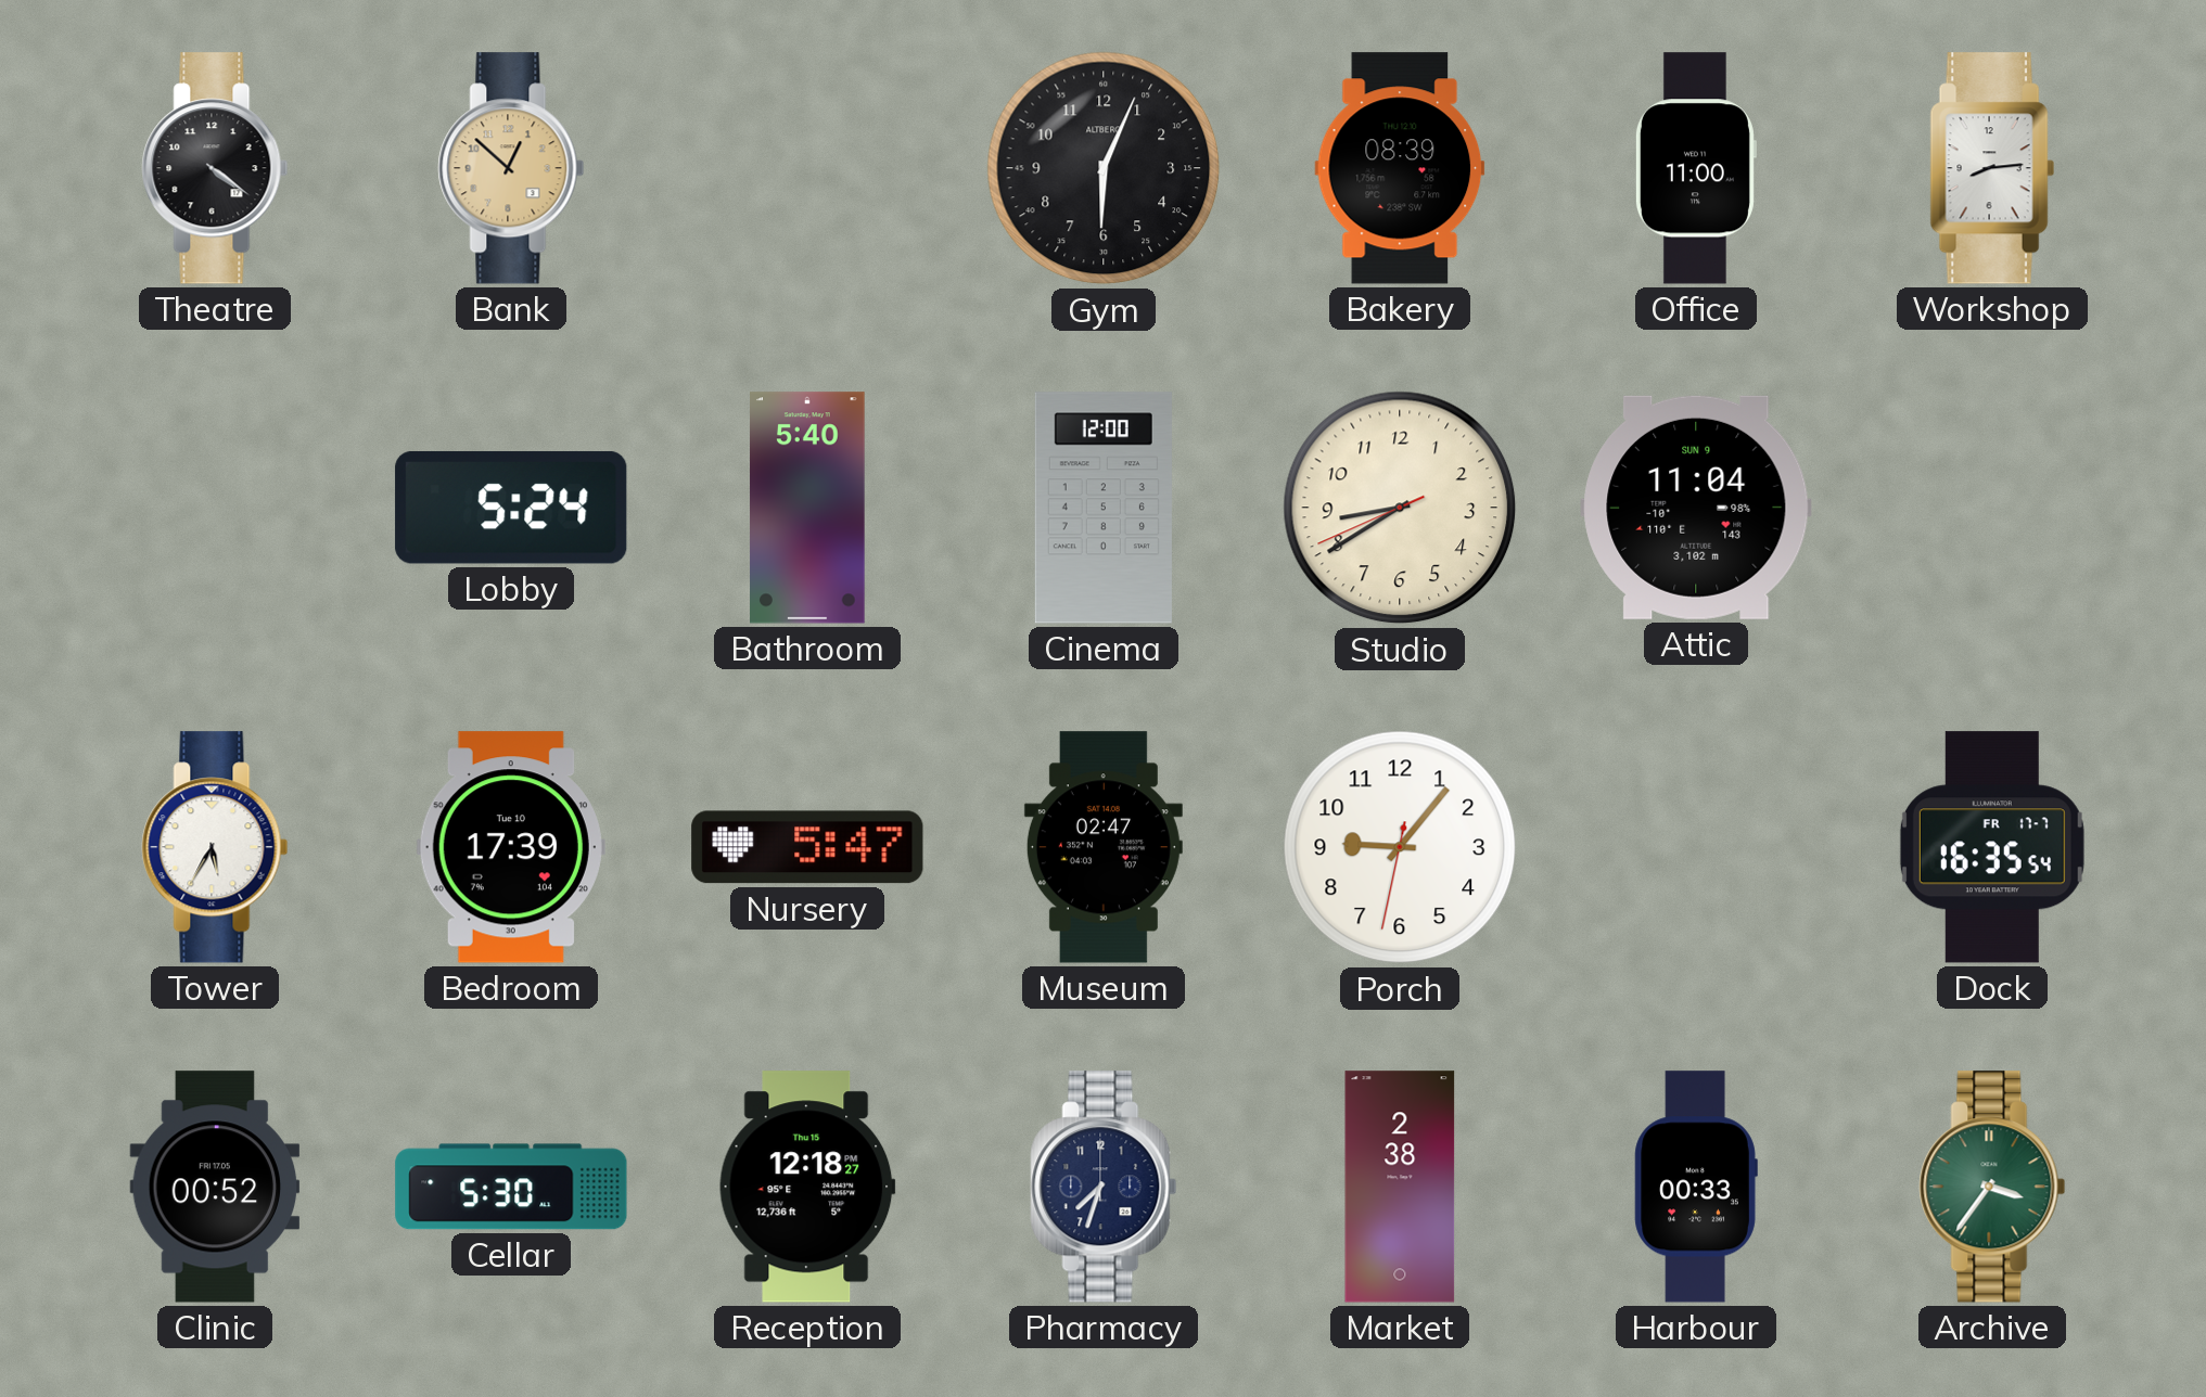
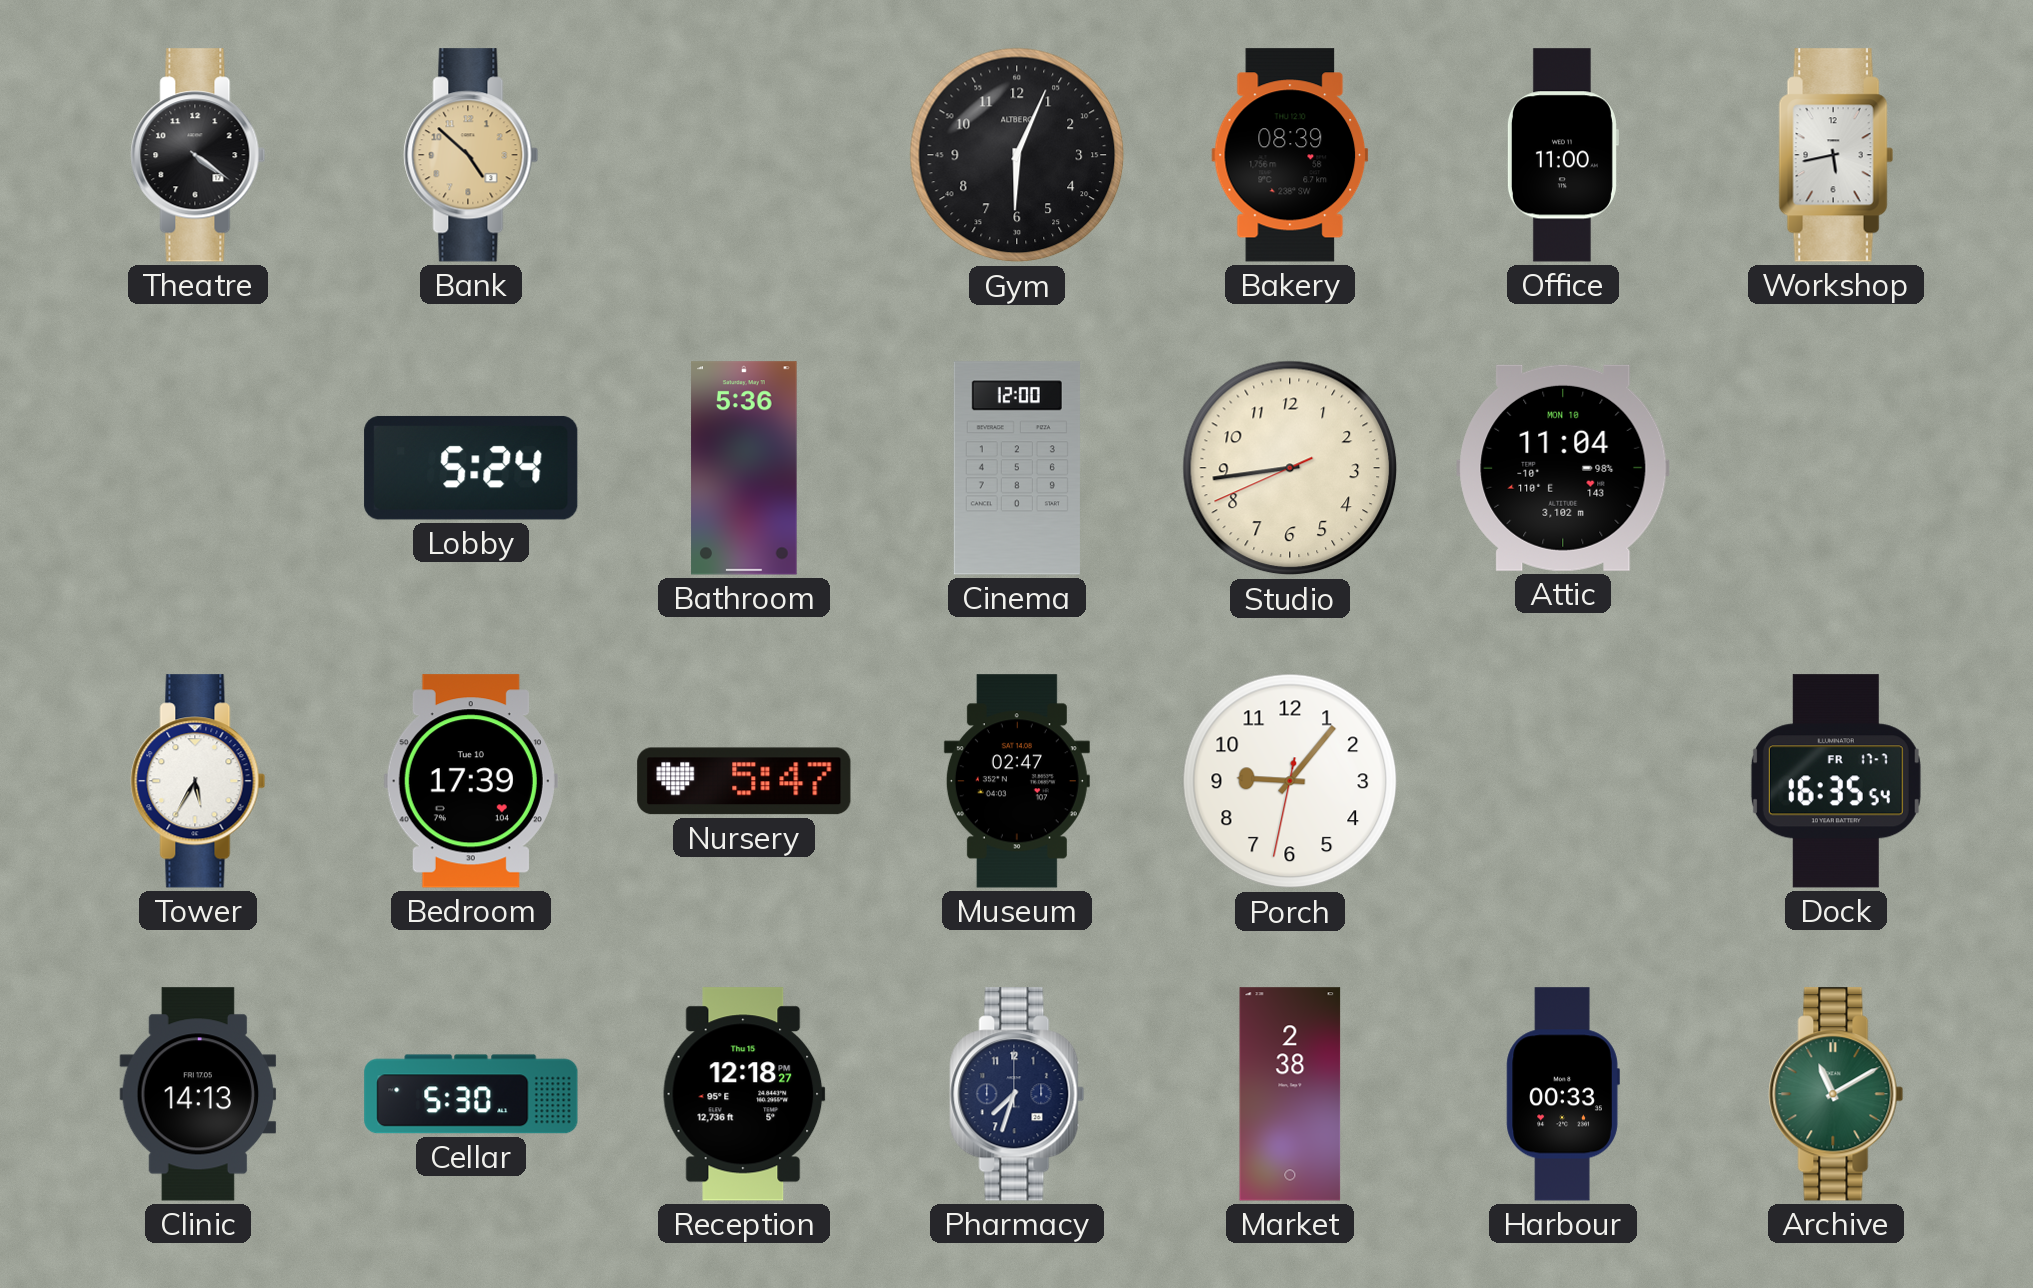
Bank: 12:52 -> 4:52
Workshop: 8:14 -> 5:43
Bathroom: 5:40 -> 5:36
Studio: 8:39 -> 8:43
Attic date: SUN 9 -> MON 10
Clinic: 00:52 -> 14:13
Archive: 3:36 -> 11:10
